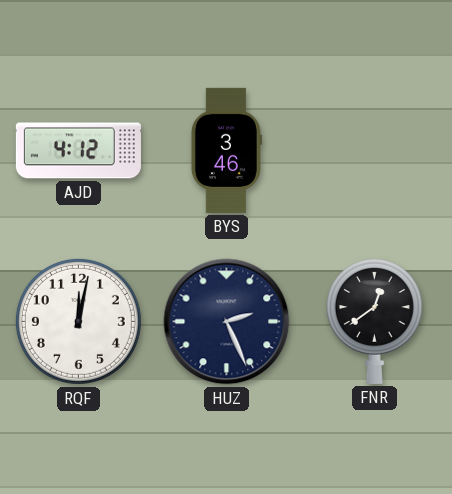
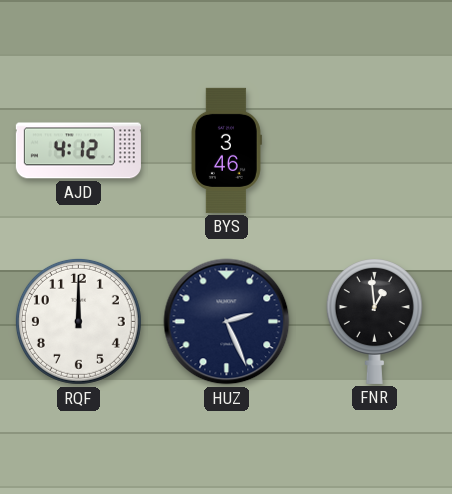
RQF: 12:02 -> 12:00
FNR: 12:39 -> 12:59
